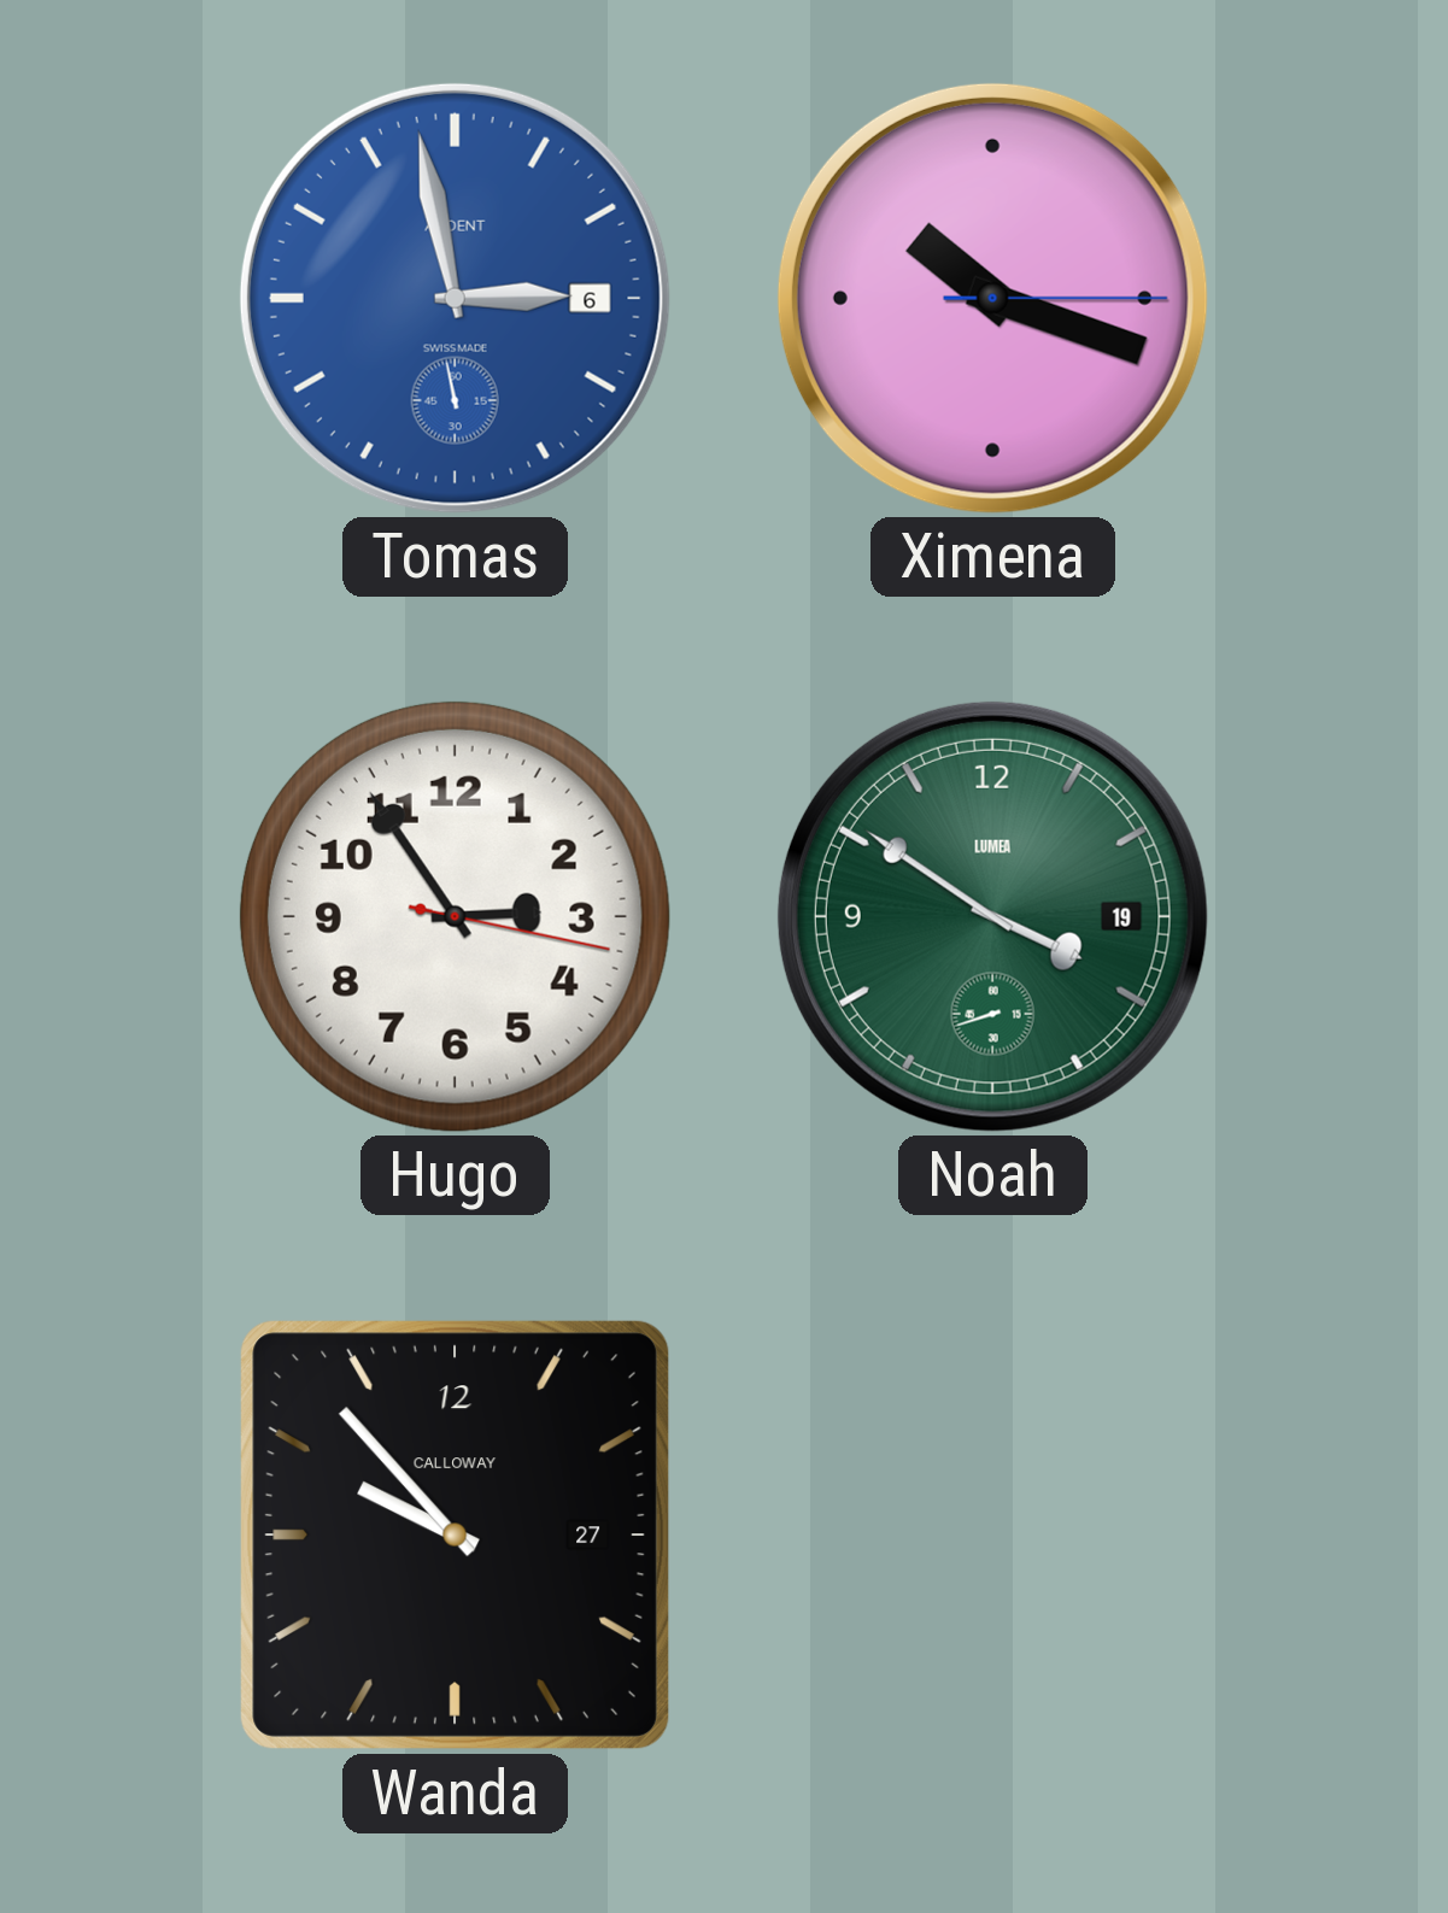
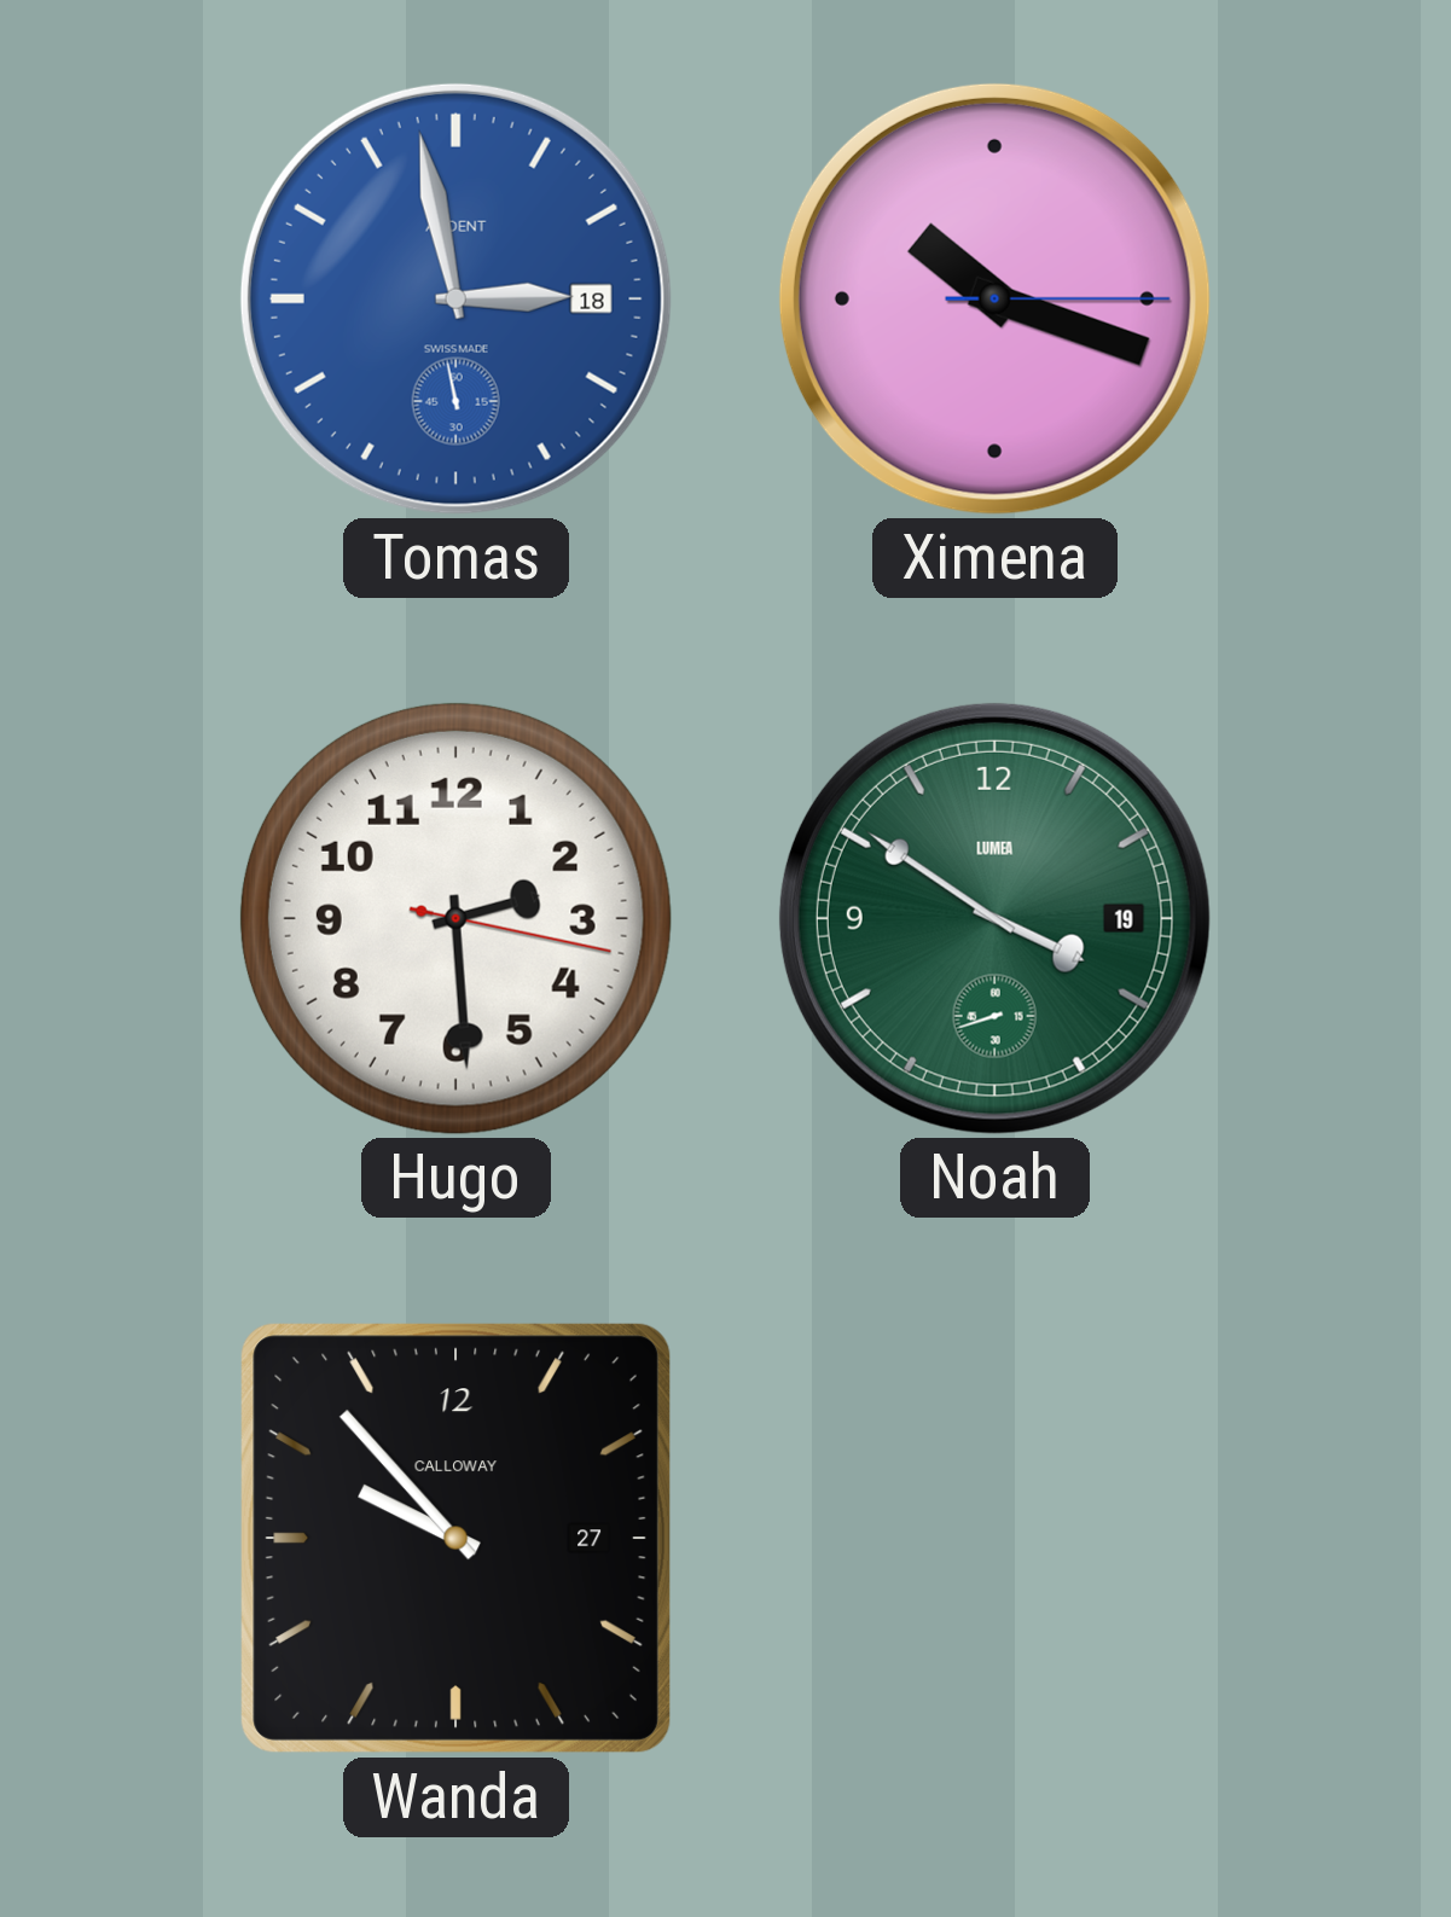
Tomas date: 6 -> 18
Hugo: 2:54 -> 2:29
